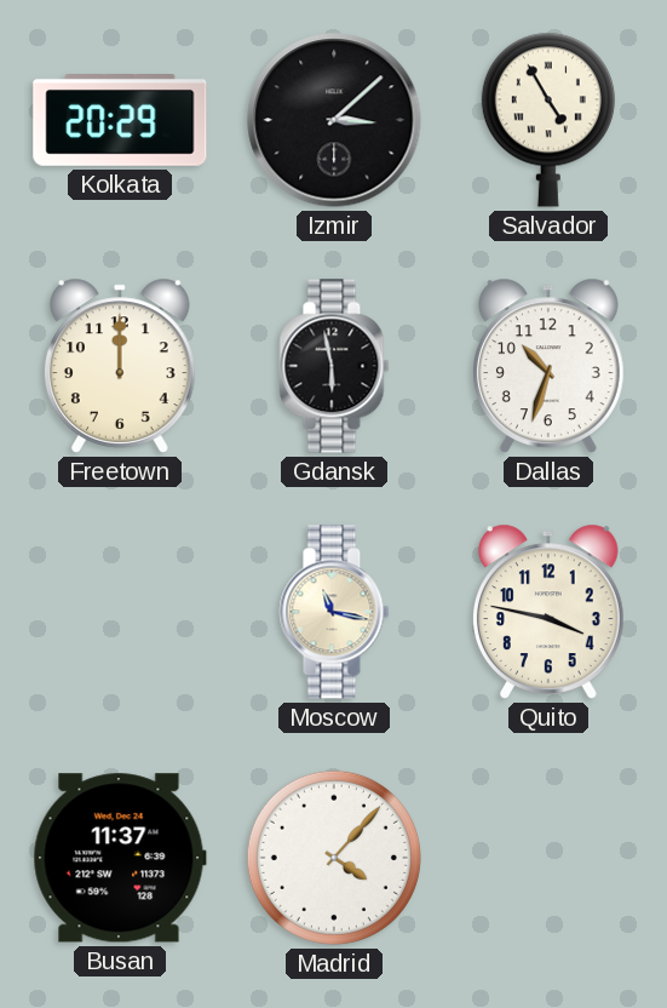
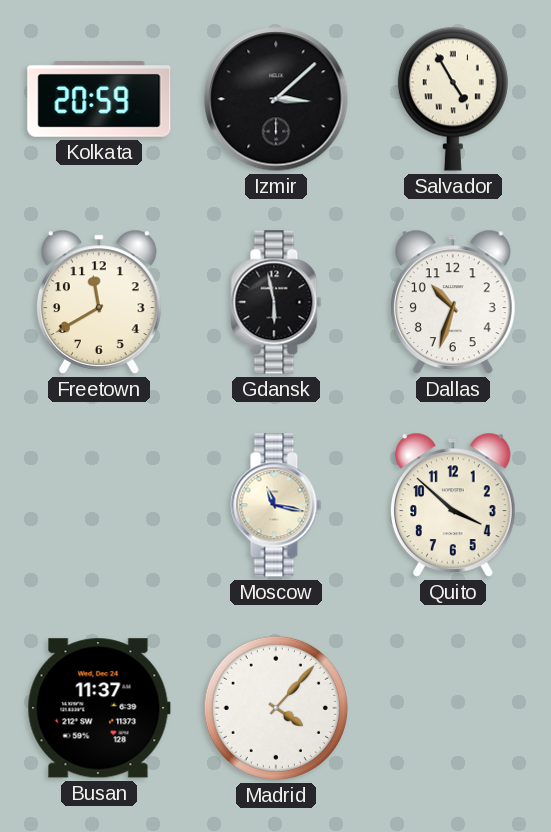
Kolkata: 20:29 -> 20:59
Freetown: 12:00 -> 11:40
Quito: 3:47 -> 3:52
